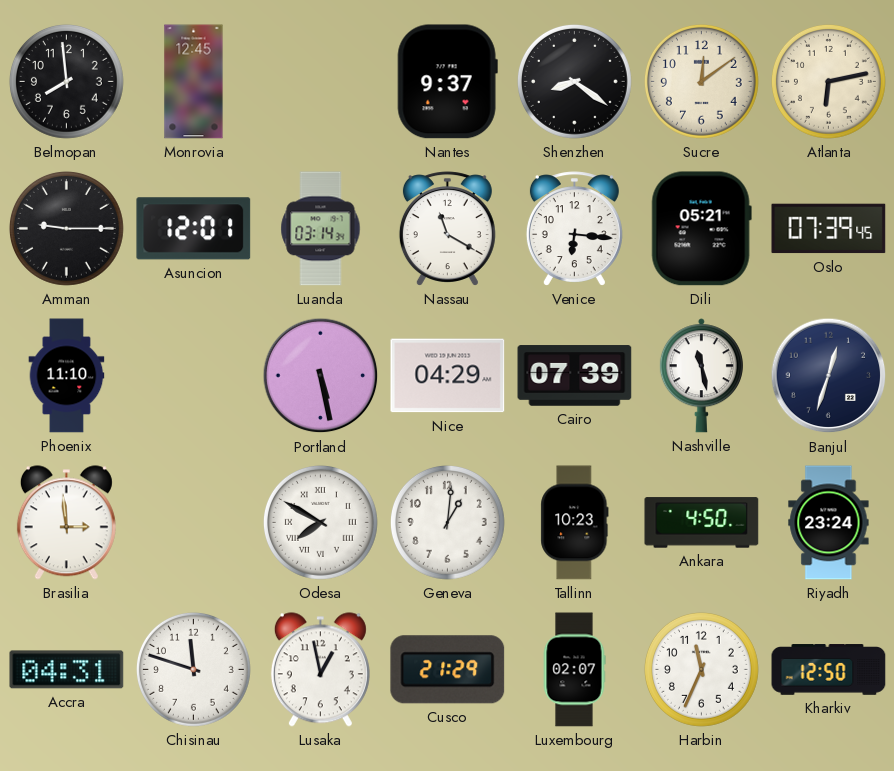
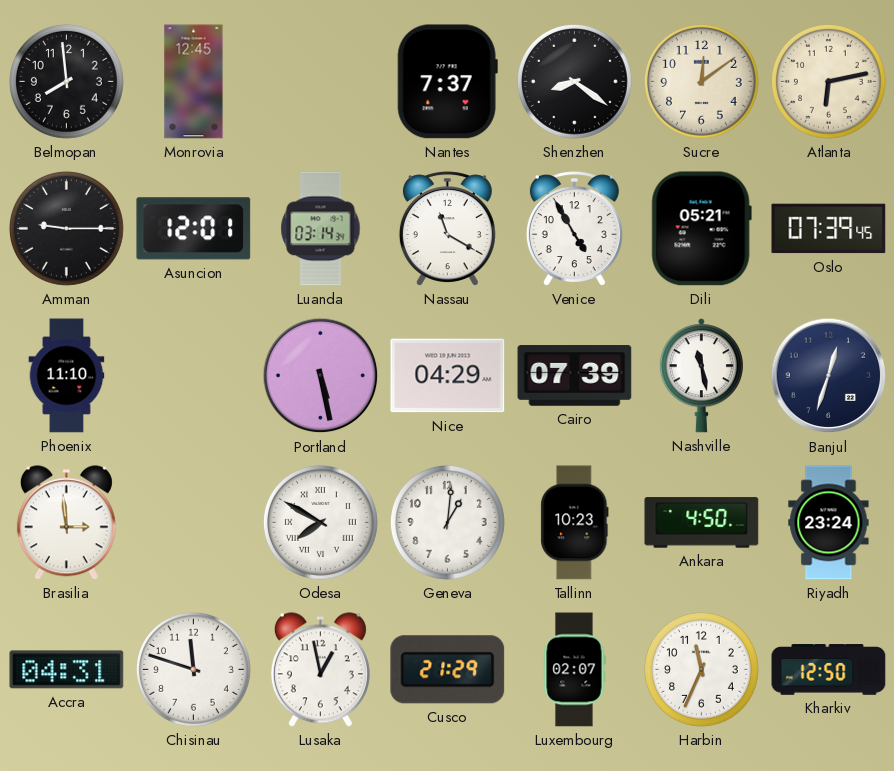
Nantes: 9:37 -> 7:37
Venice: 6:16 -> 4:55
